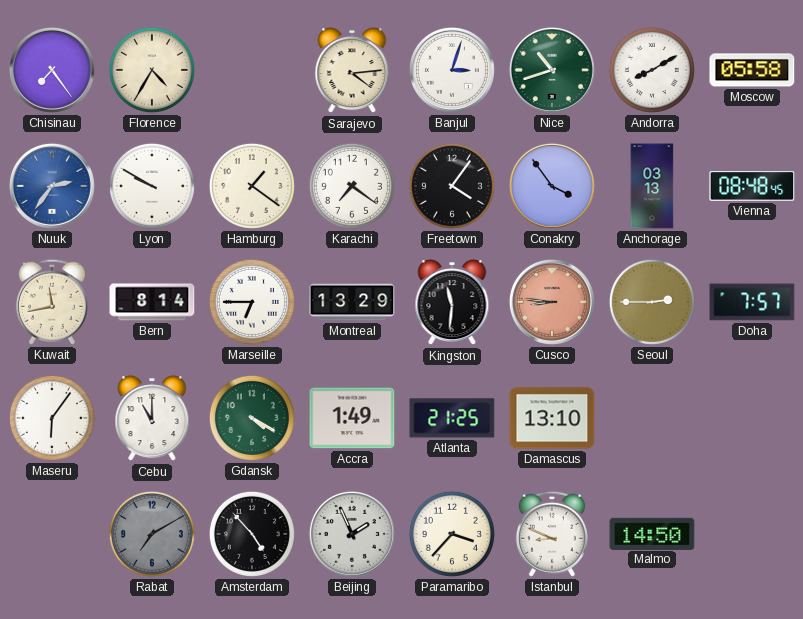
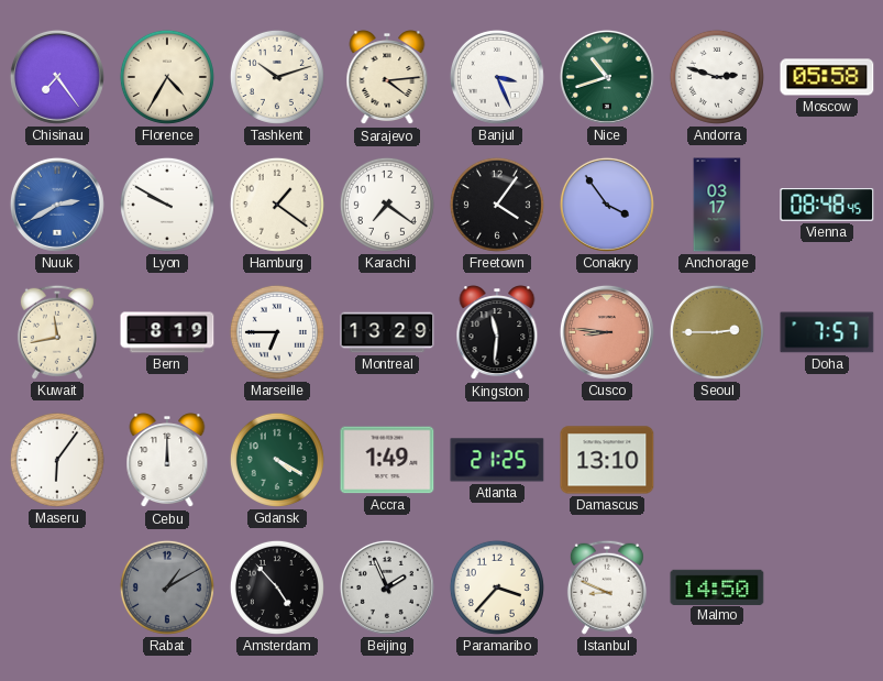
Tashkent: none -> 10:12
Banjul: 3:03 -> 3:26
Andorra: 8:10 -> 2:48
Nuuk: 2:36 -> 2:40
Anchorage: 03:13 -> 03:17
Bern: 8:14 -> 8:19
Cebu: 11:00 -> 12:00
Rabat: 7:10 -> 1:10
